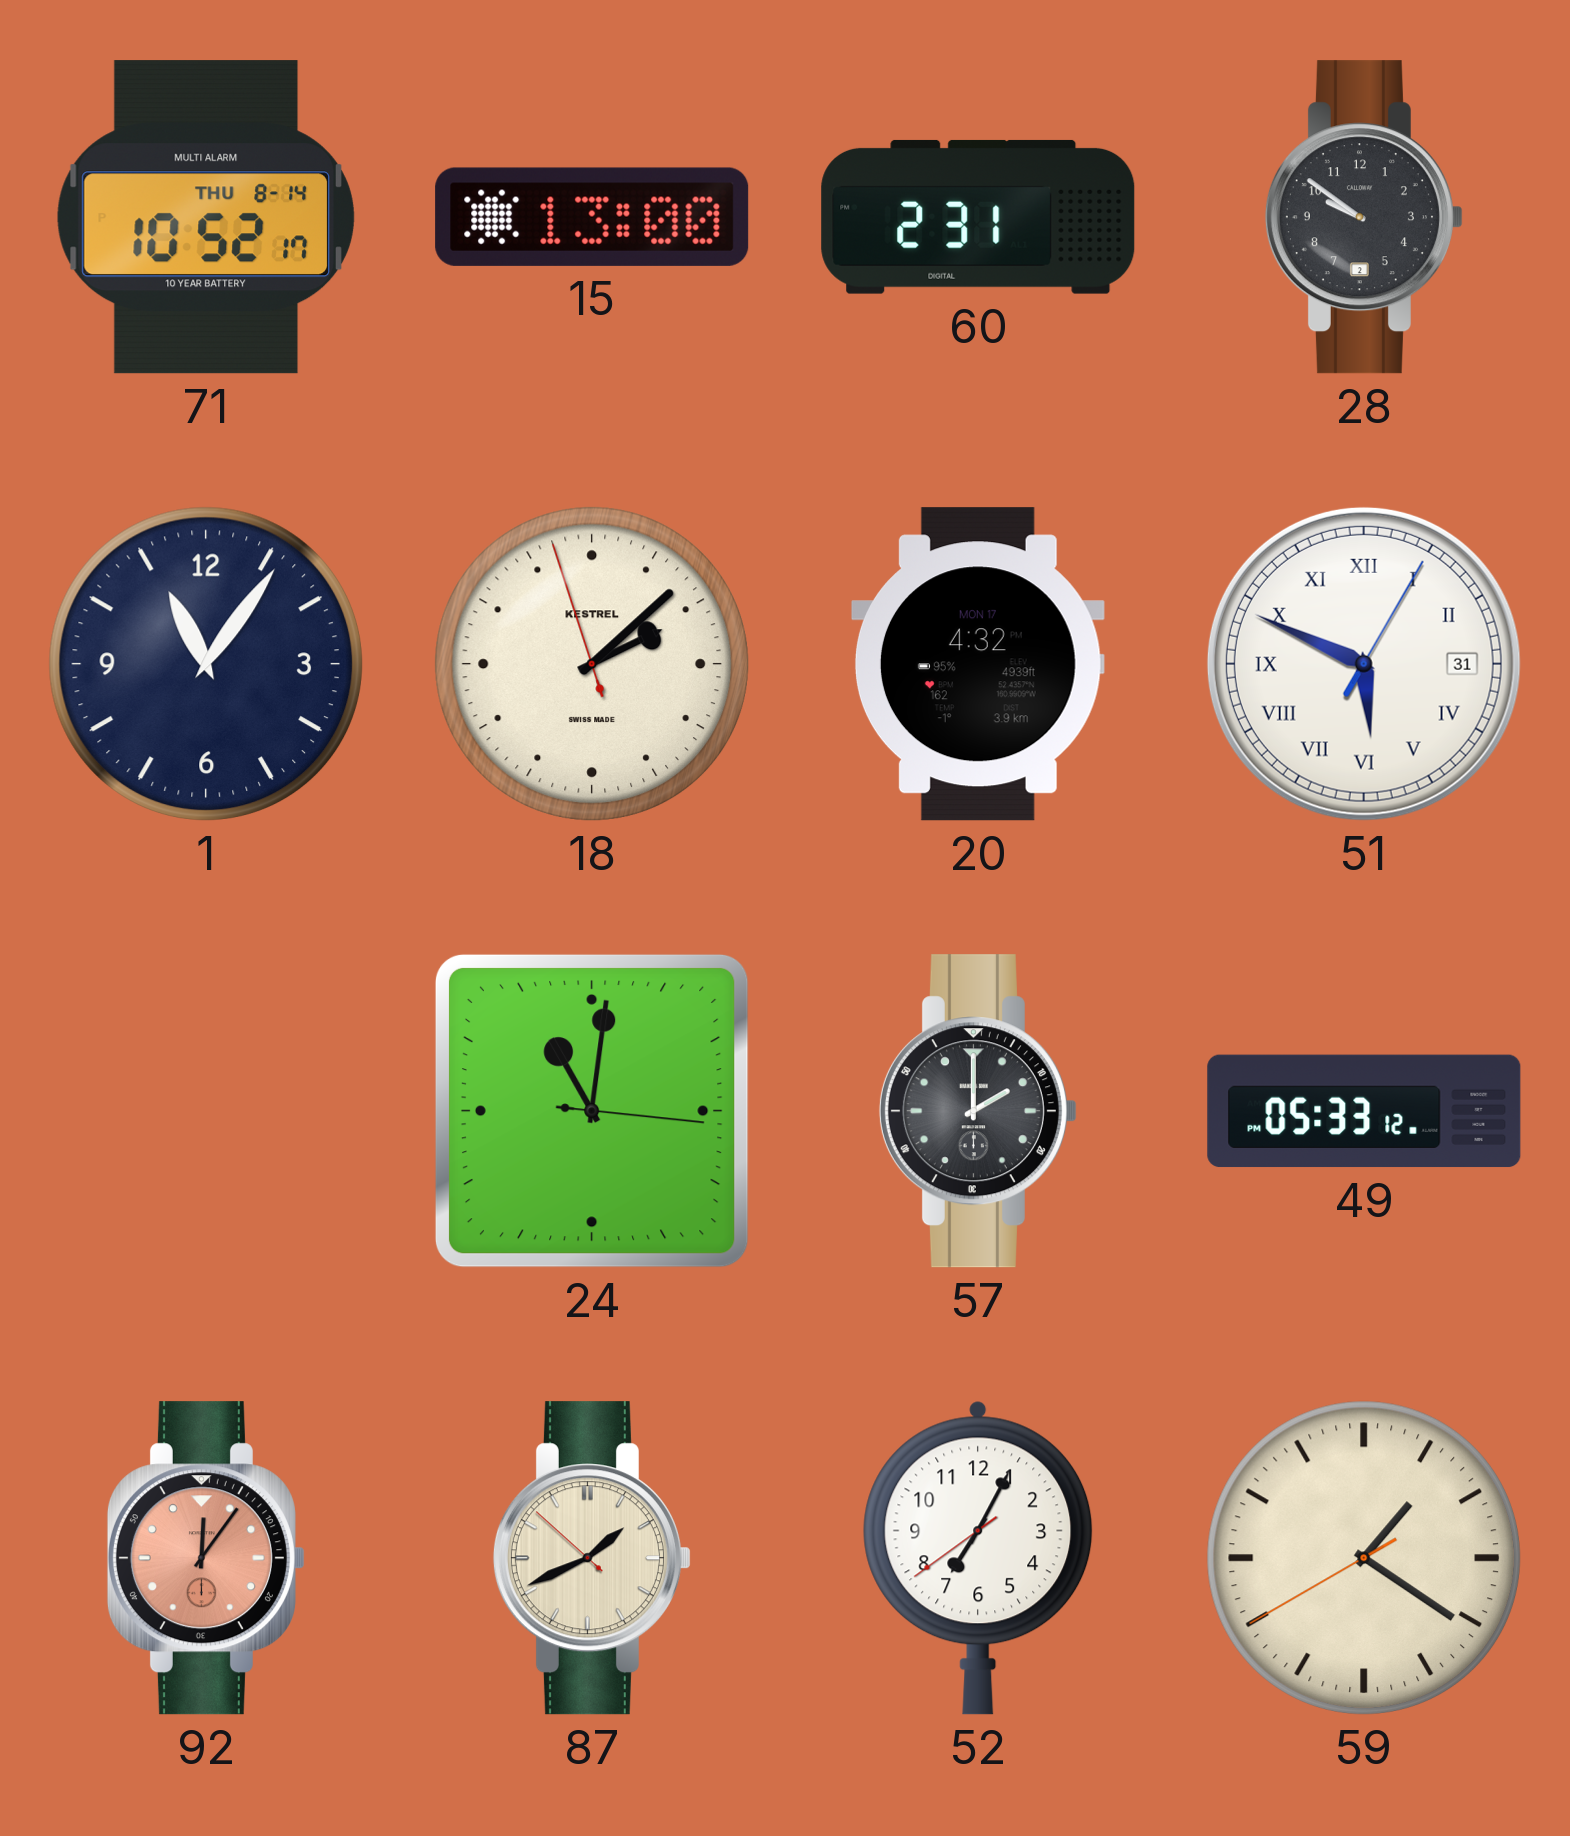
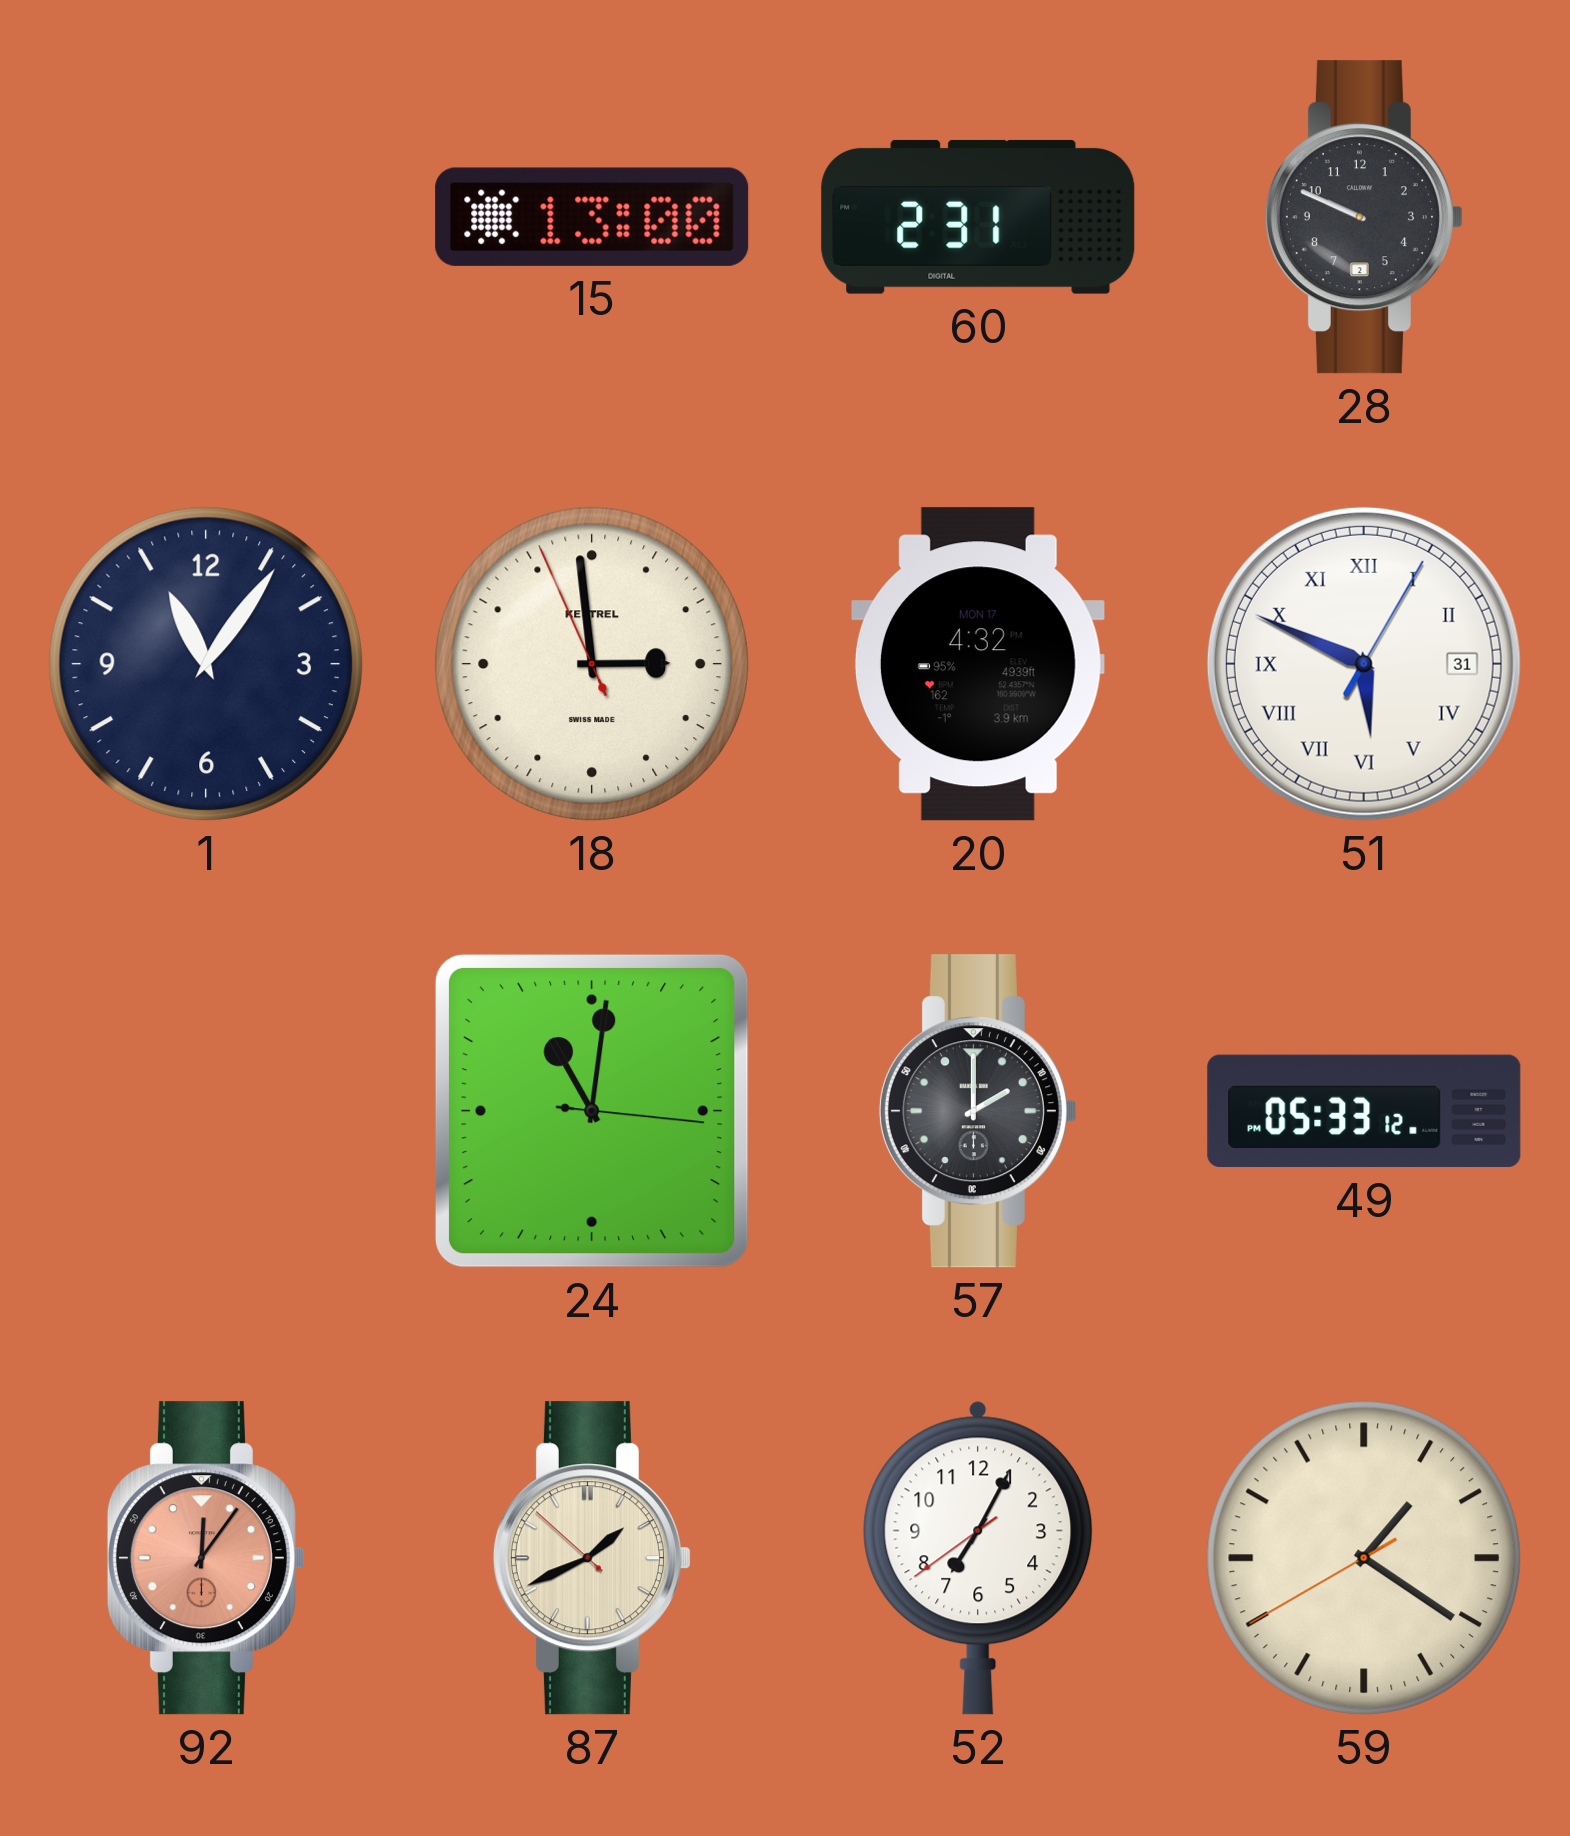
71: 10:52 -> none
28: 9:51 -> 9:49
18: 2:07 -> 2:58
